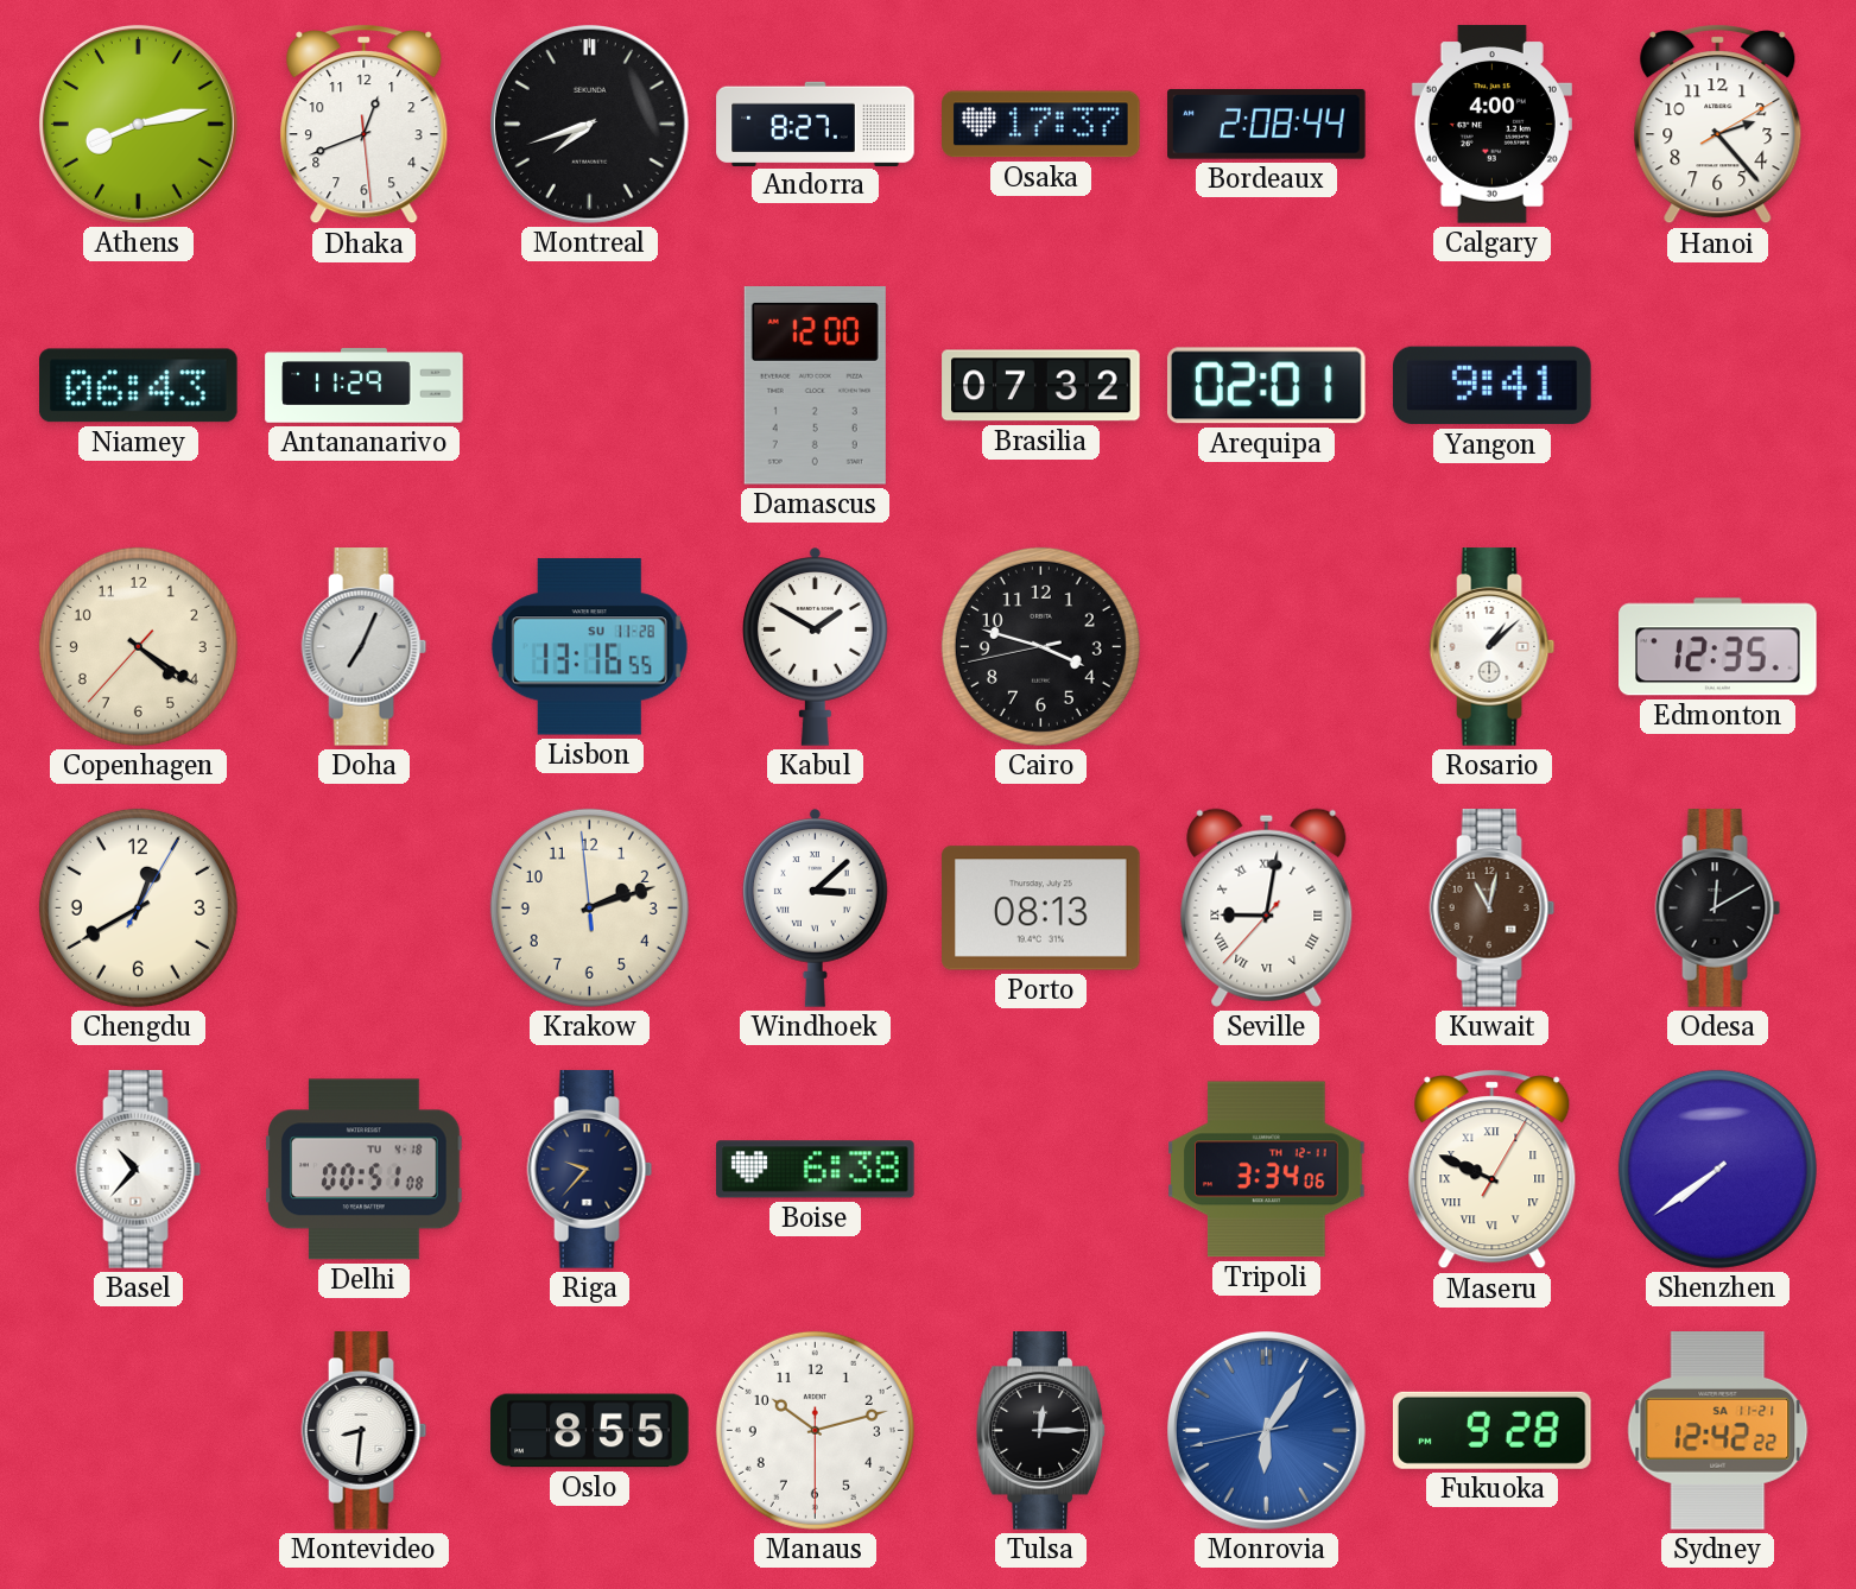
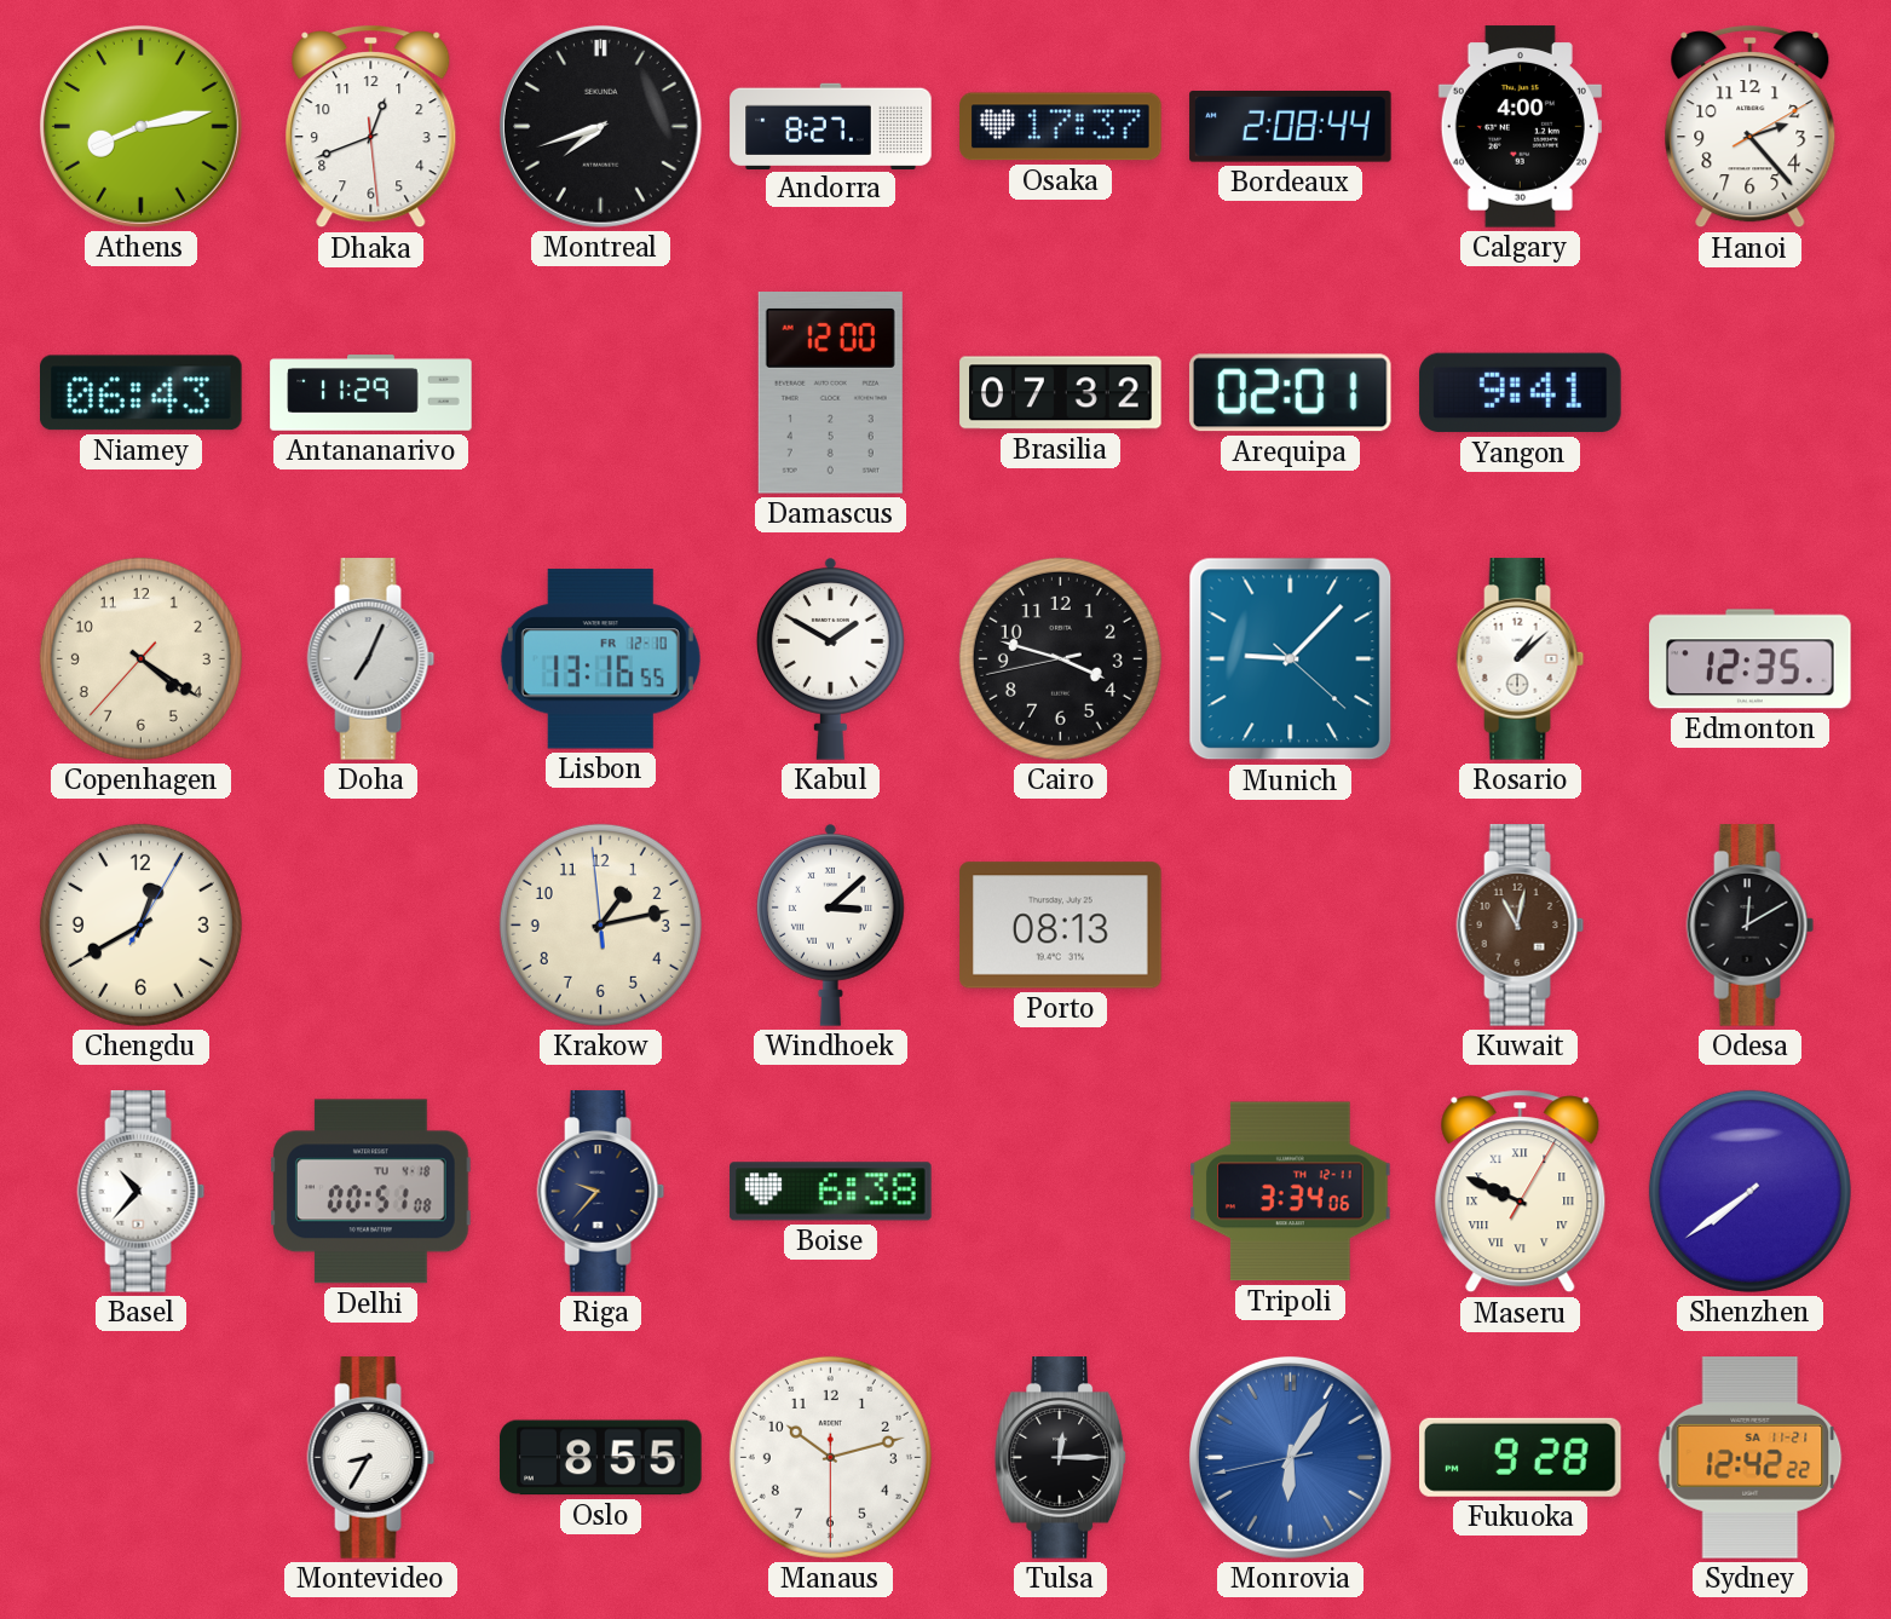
Lisbon date: SU 11-28 -> FR 12-10
Munich: none -> 9:07
Krakow: 2:11 -> 1:12
Seville: 9:01 -> none
Montevideo: 8:31 -> 8:35
